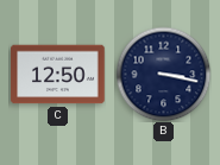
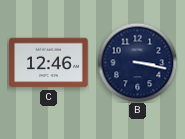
C: 12:50 -> 12:46
